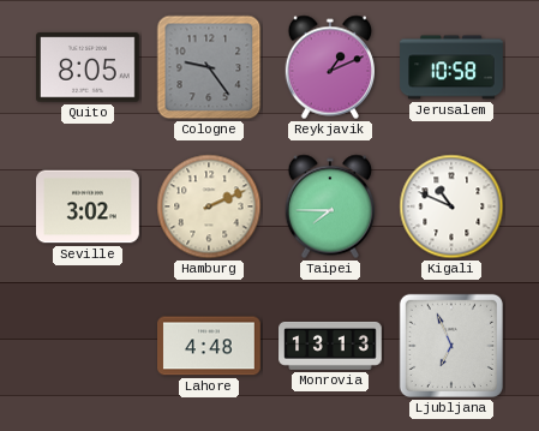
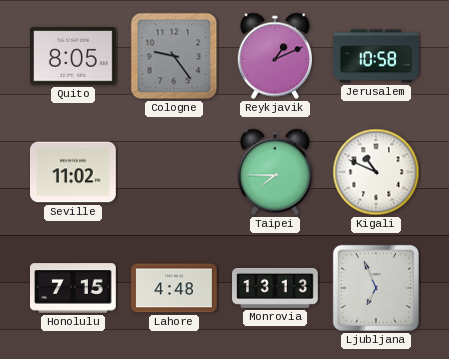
Seville: 3:02 -> 11:02
Hamburg: 2:11 -> none
Honolulu: none -> 7:15
